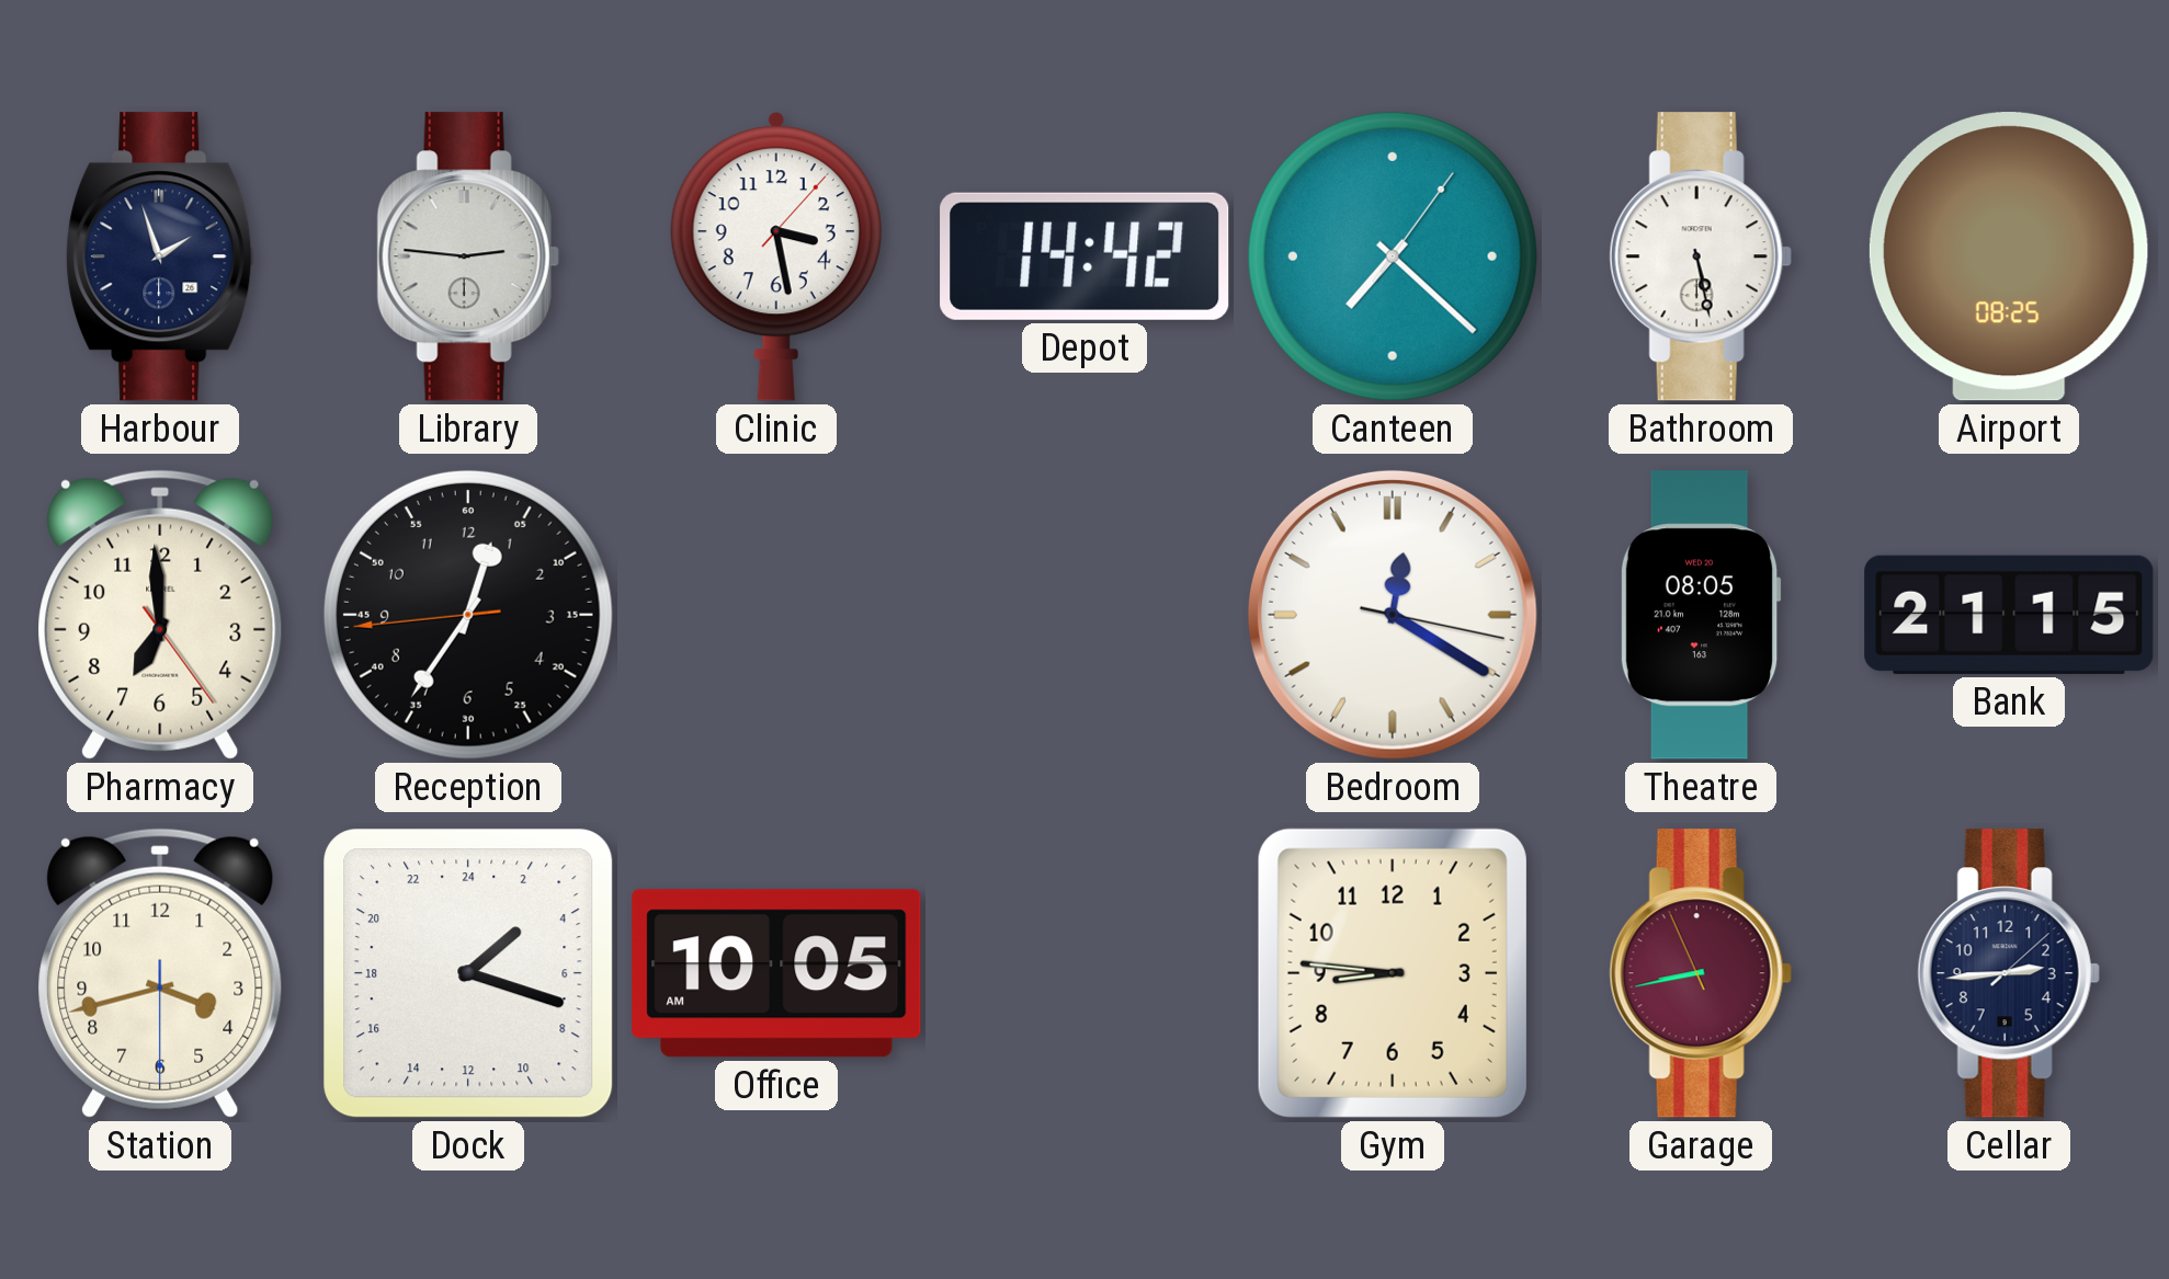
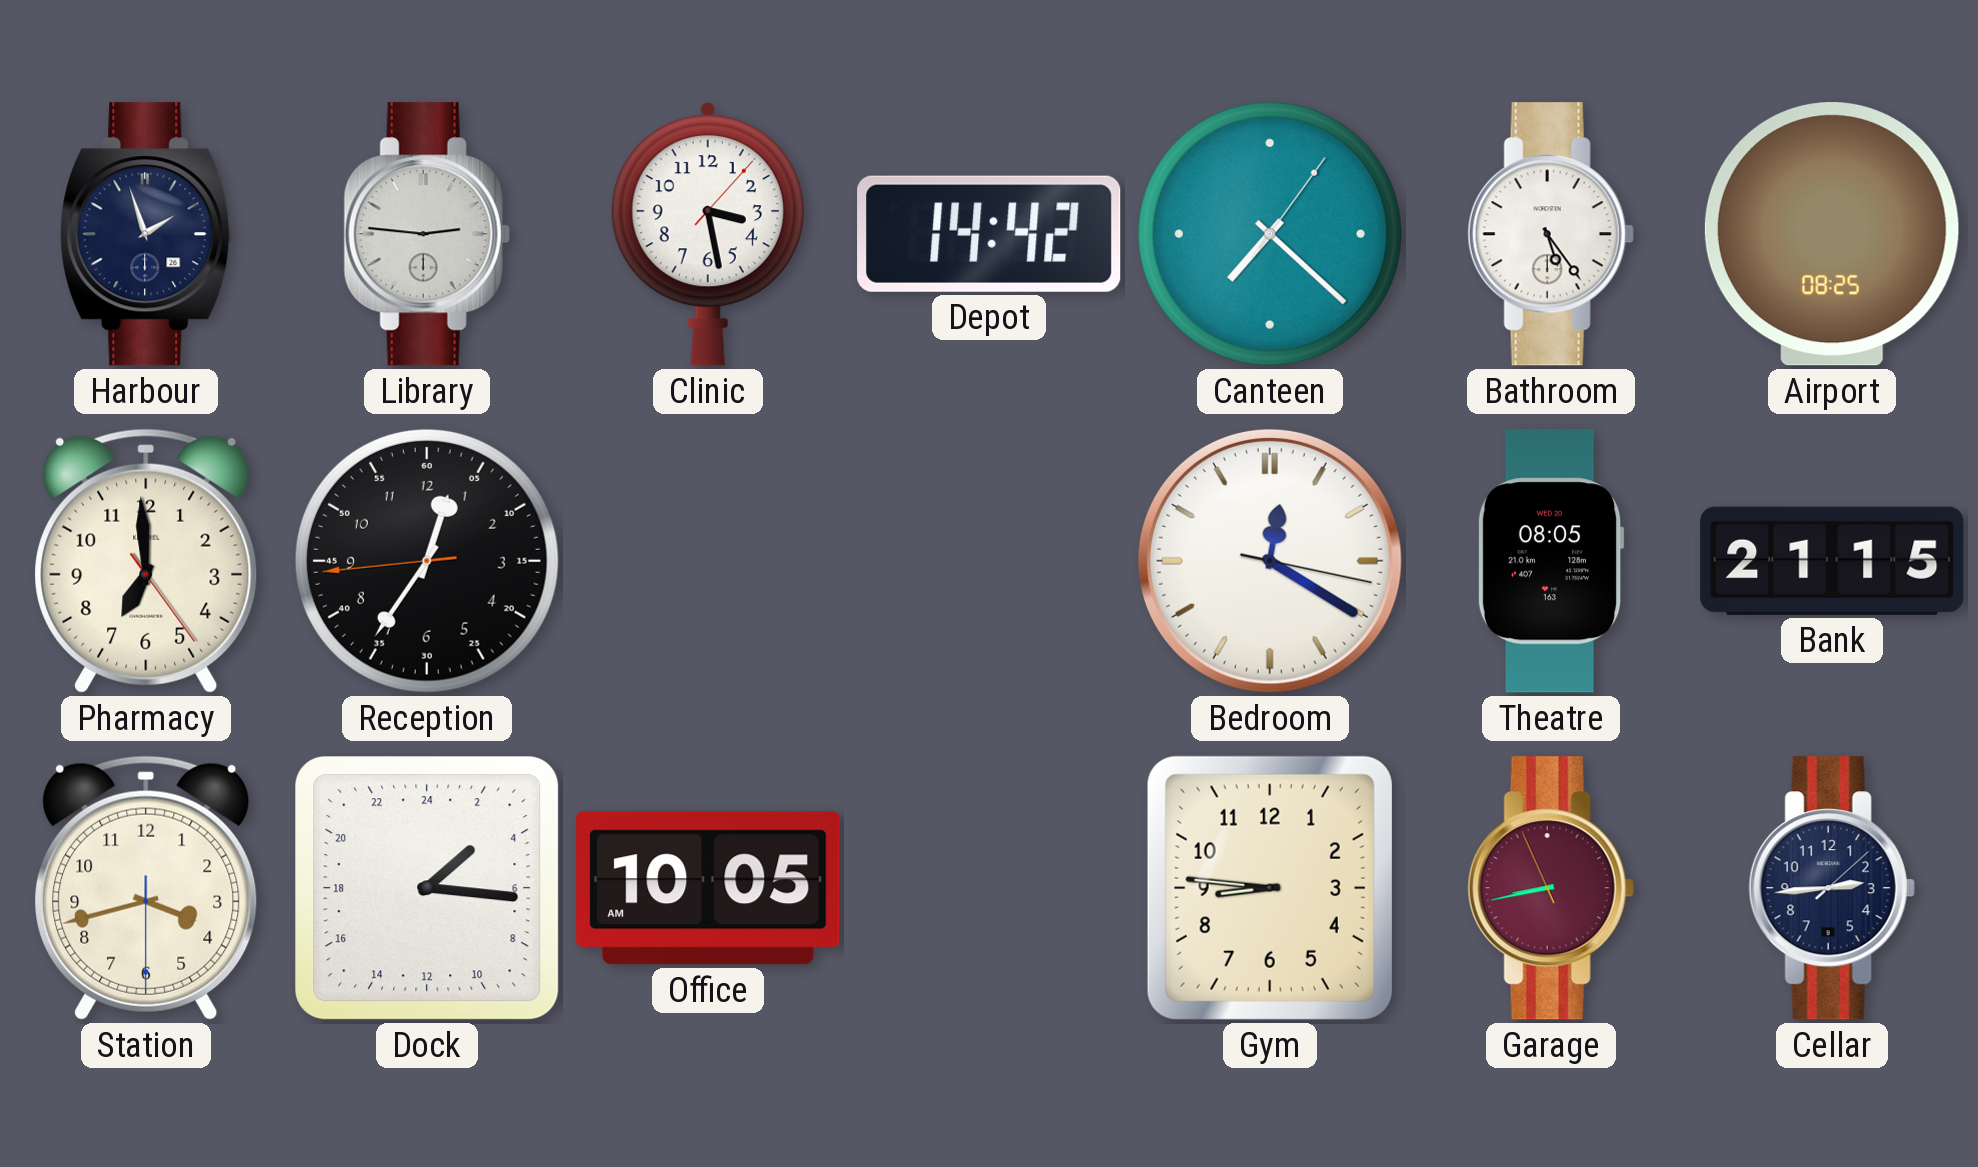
Bathroom: 5:28 -> 5:24
Dock: 3:18 -> 3:16
